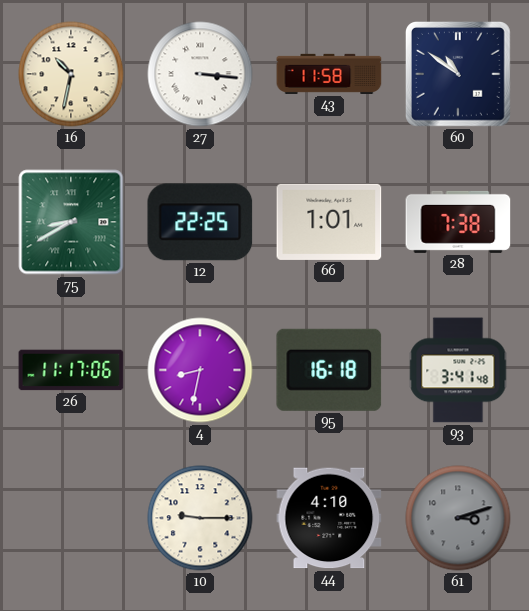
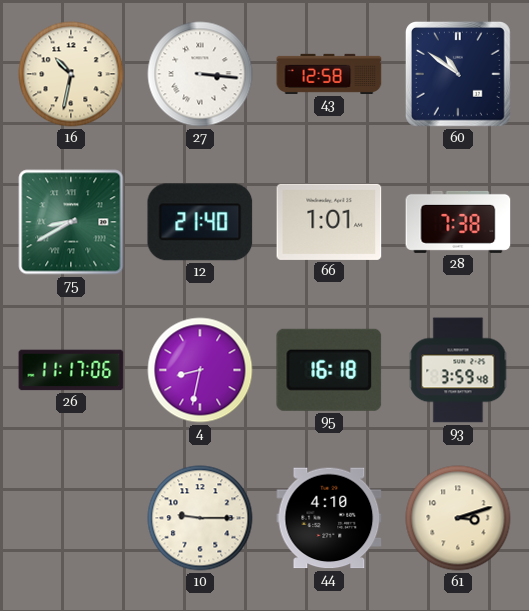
43: 11:58 -> 12:58
12: 22:25 -> 21:40
93: 3:41 -> 3:59
61 dial: grey -> cream
